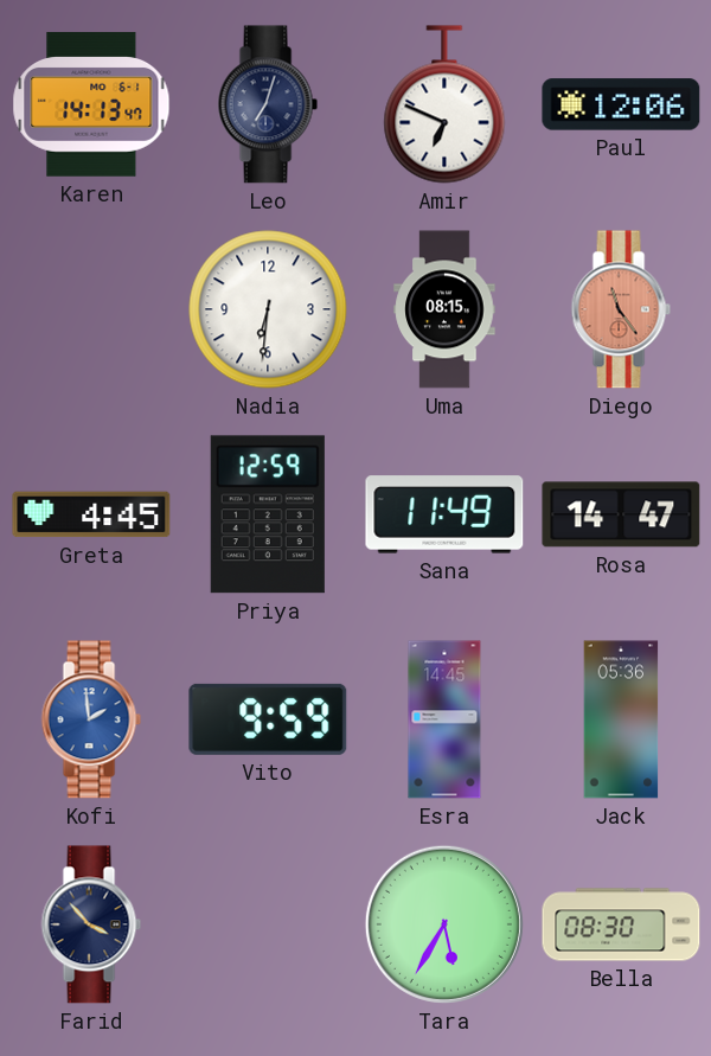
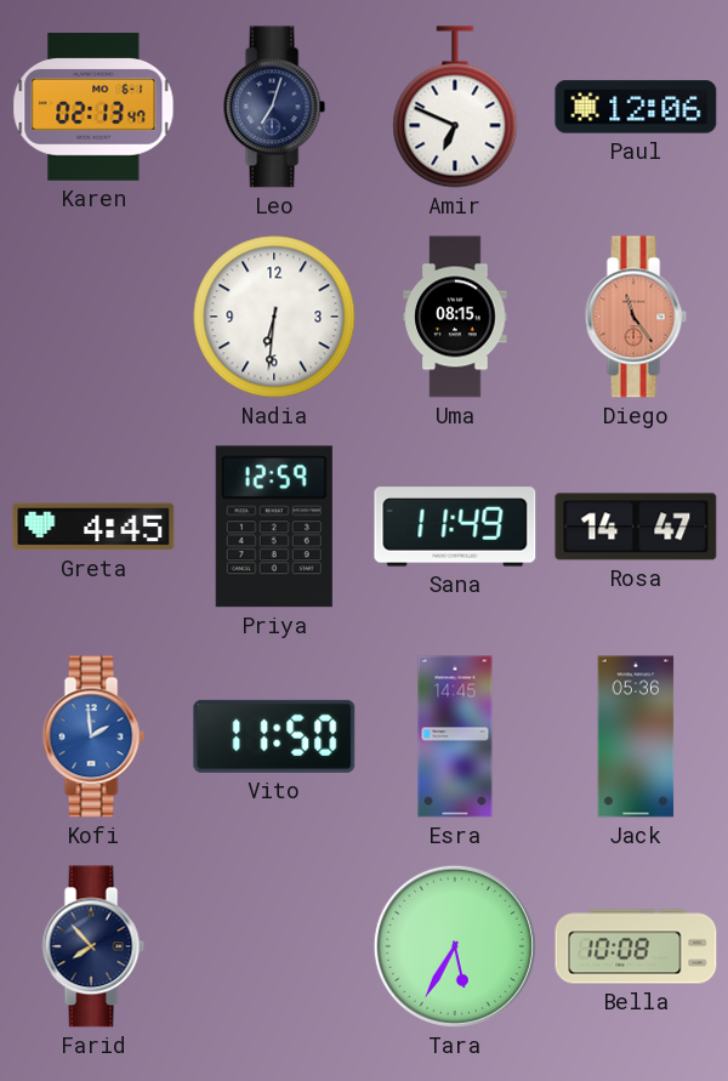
Karen: 14:13 -> 02:13
Vito: 9:59 -> 11:50
Farid: 3:53 -> 7:53
Bella: 08:30 -> 10:08
